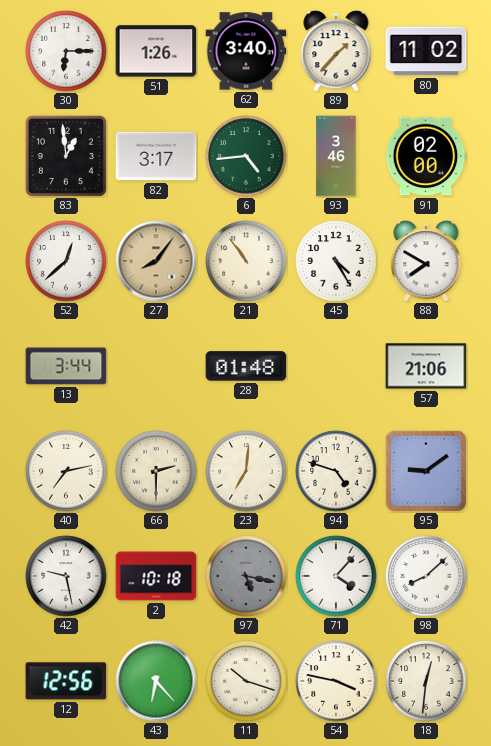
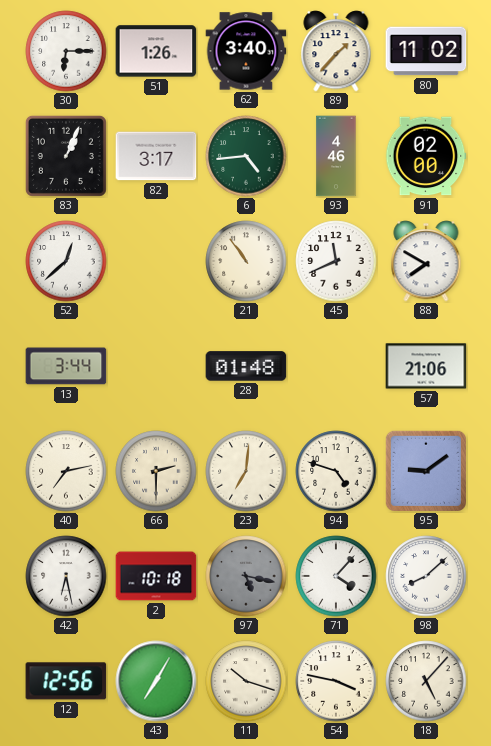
83: 12:59 -> 1:04
93: 3:46 -> 4:46
27: 8:06 -> none
45: 4:25 -> 11:41
42: 9:28 -> 6:28
43: 6:23 -> 7:05
18: 12:31 -> 5:07
